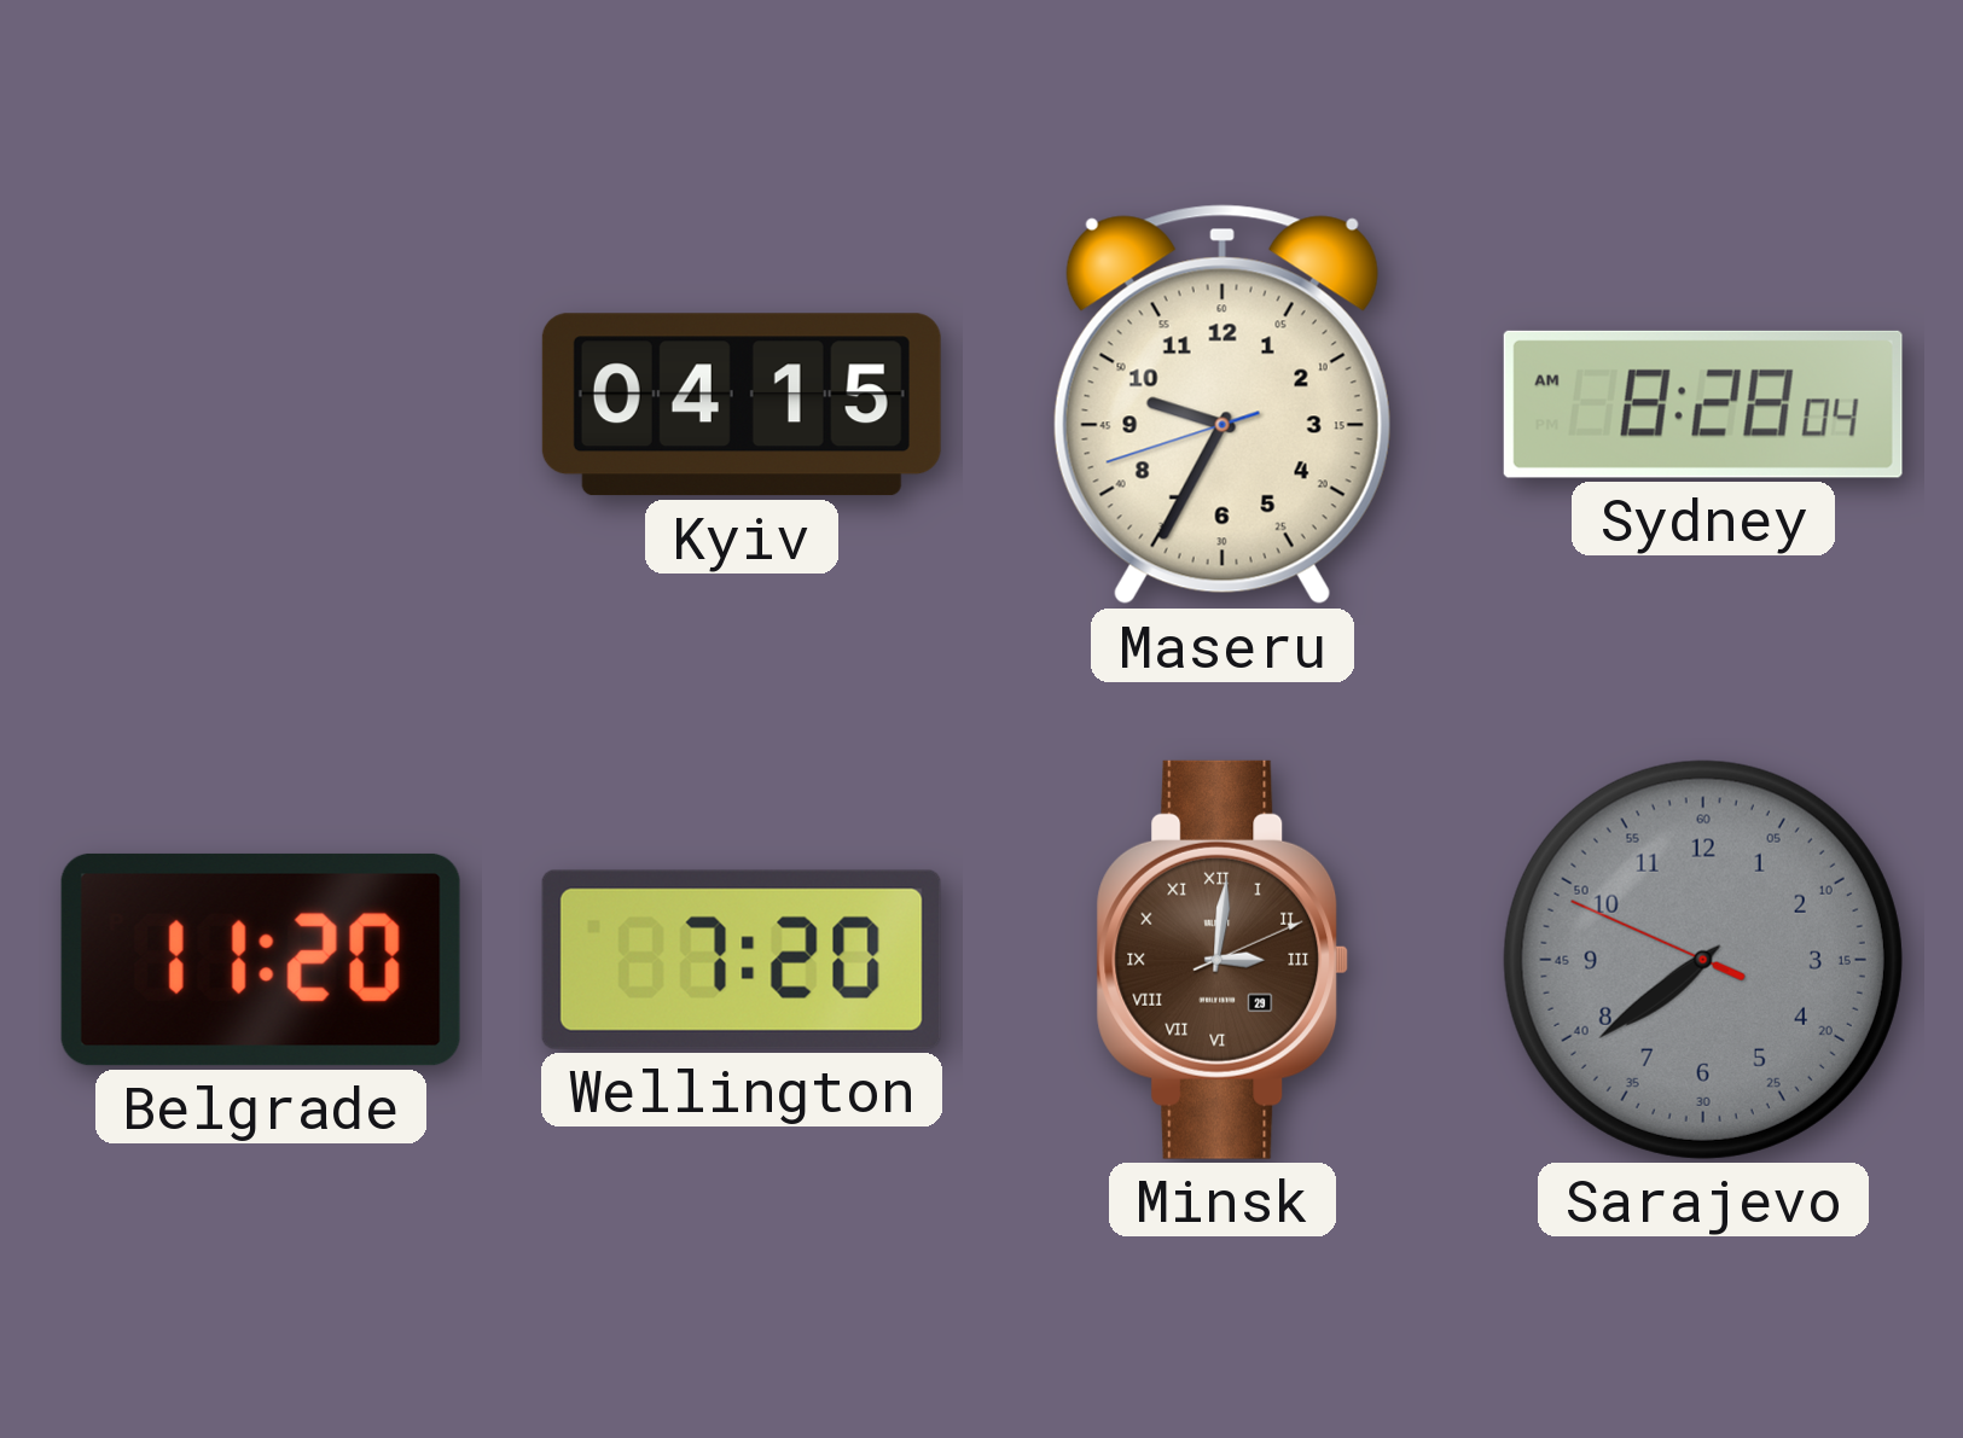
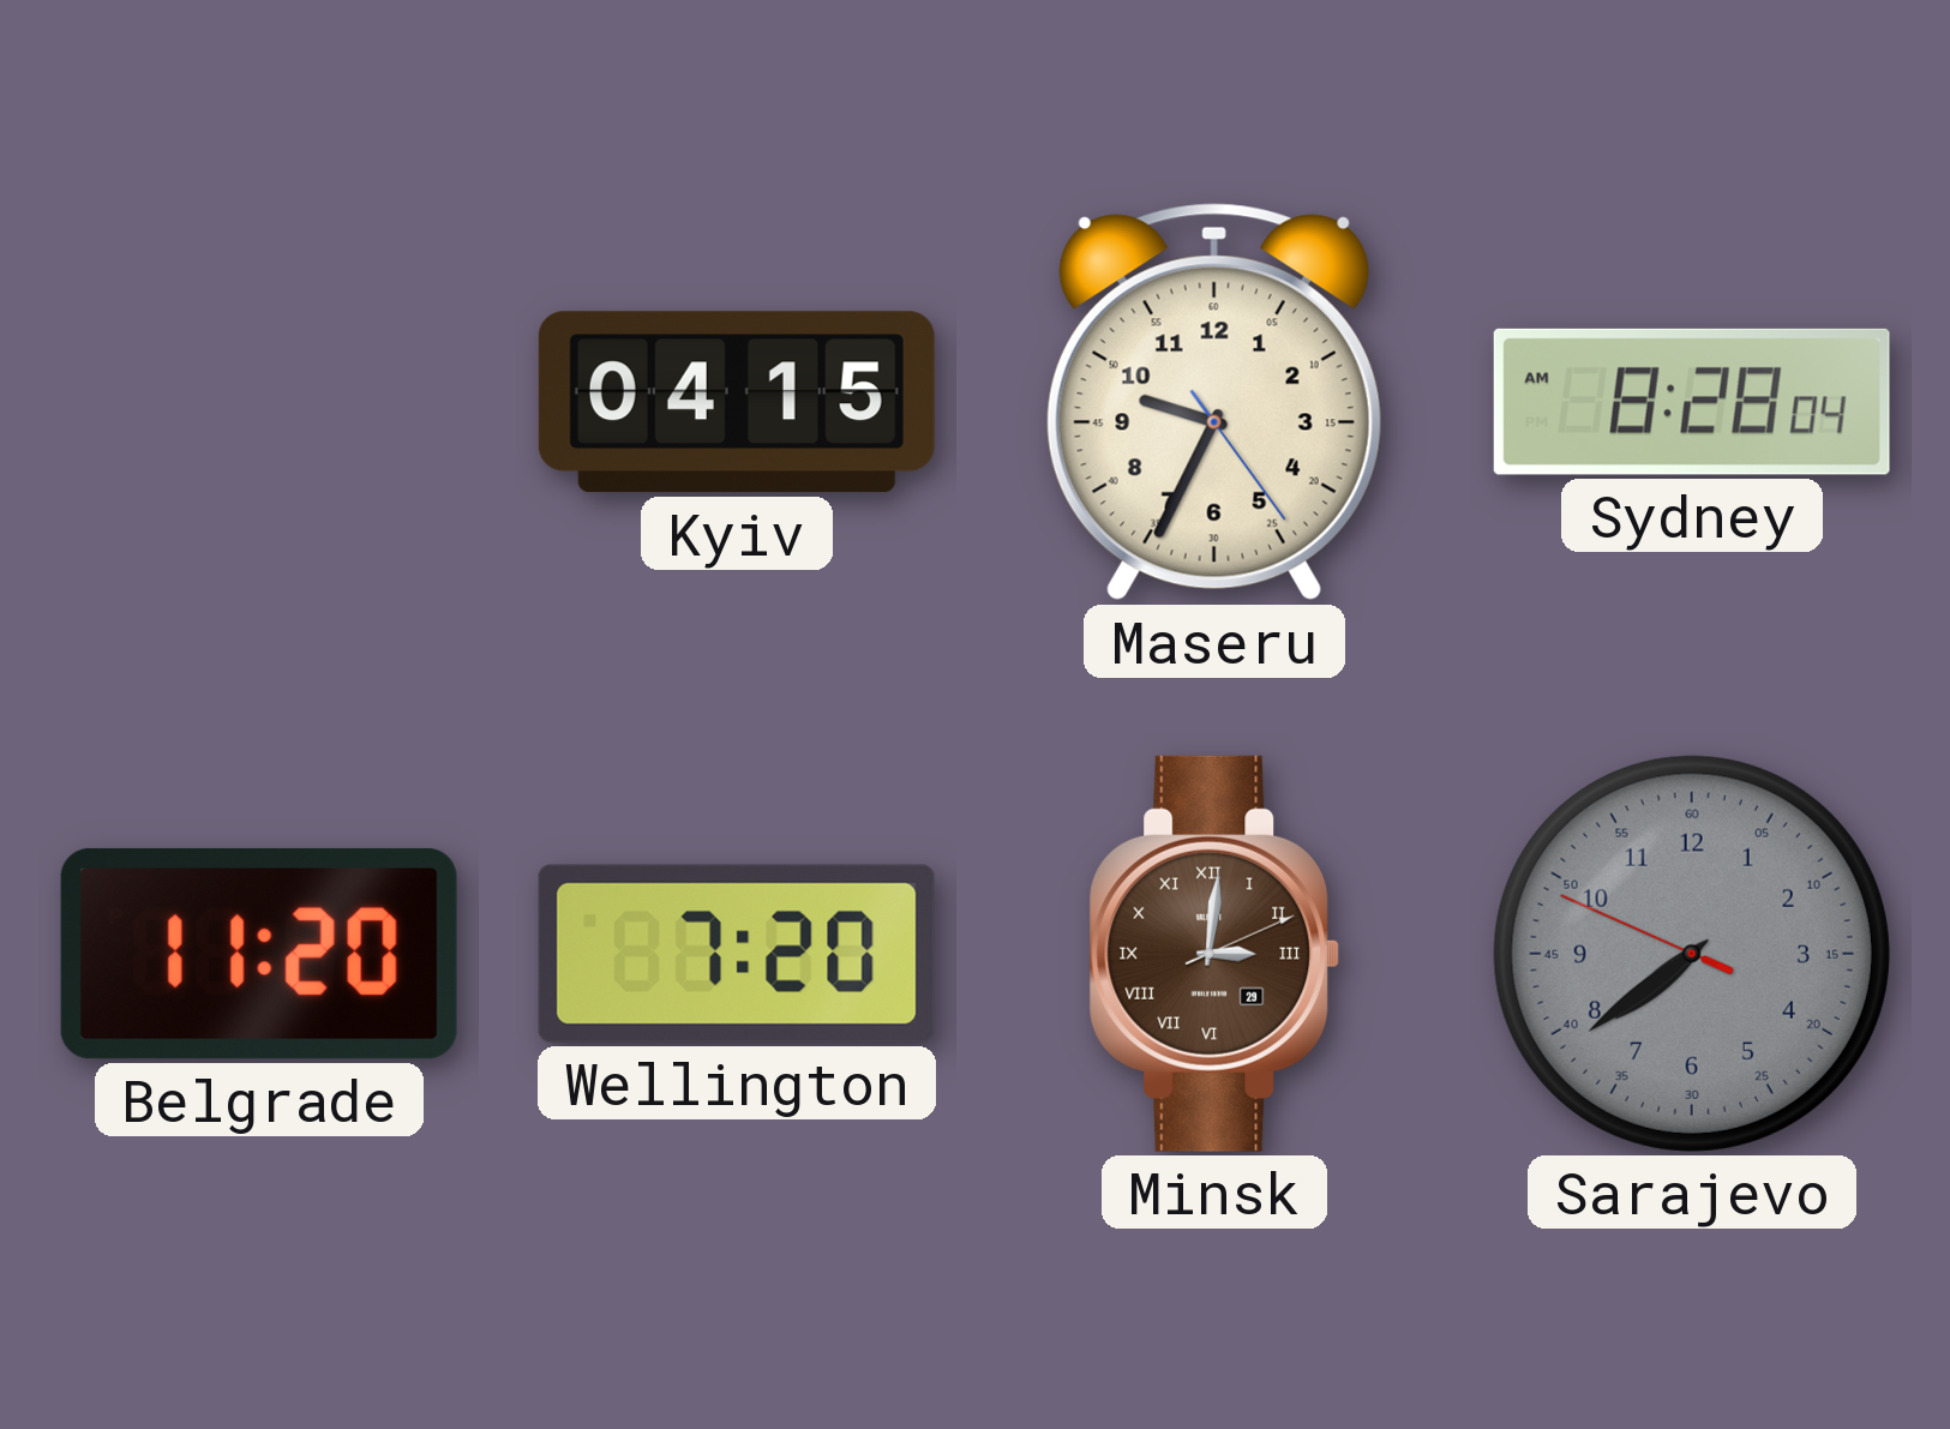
Maseru: 9:34:42 -> 9:34:24
